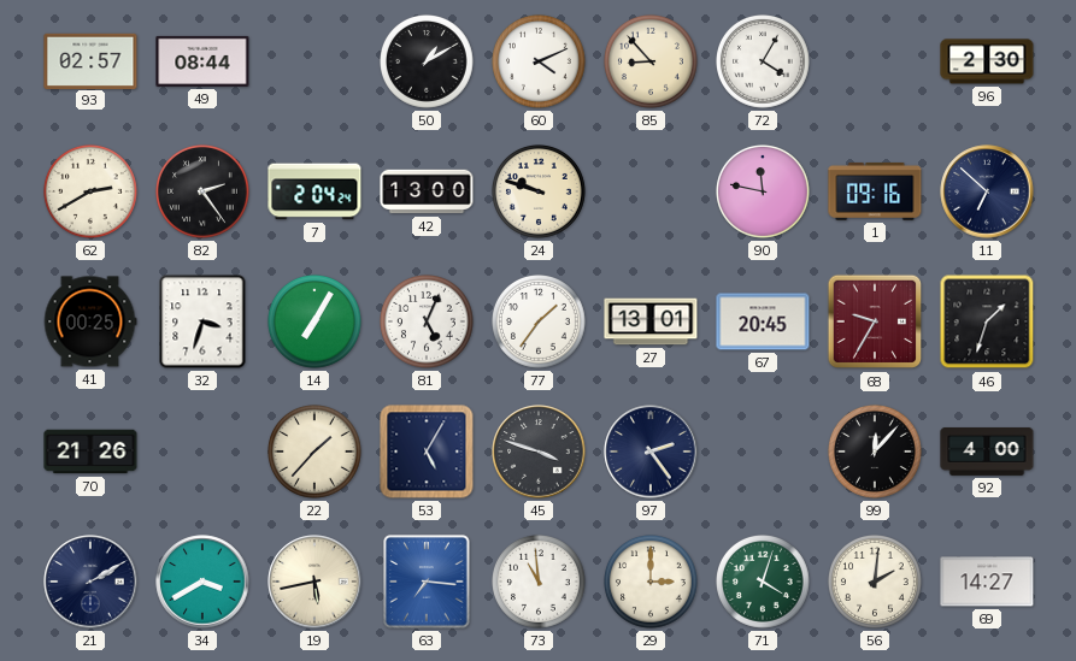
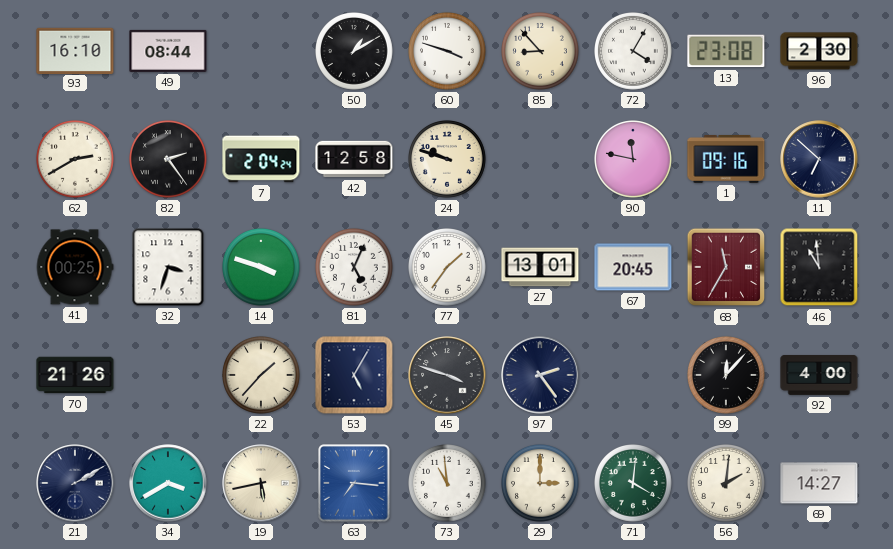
93: 02:57 -> 16:10
60: 4:11 -> 3:48
13: none -> 23:08
42: 13:00 -> 12:58
14: 7:05 -> 3:48
68: 9:35 -> 11:35
46: 1:33 -> 10:59
71: 4:03 -> 4:01
